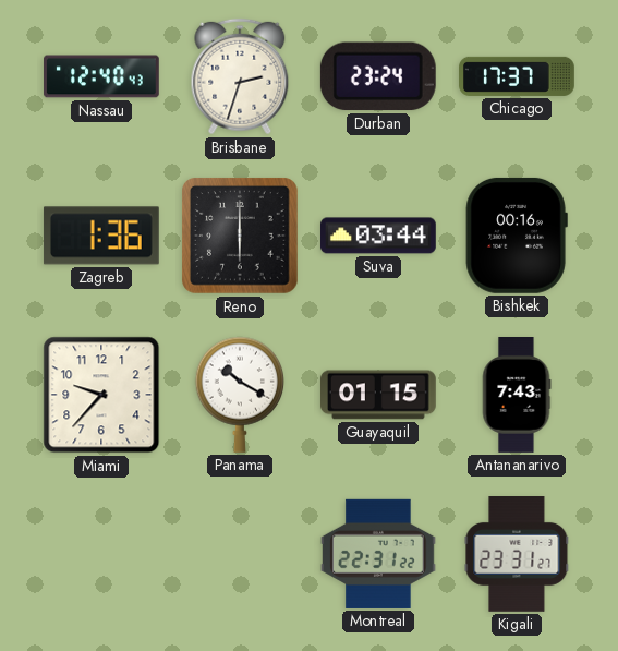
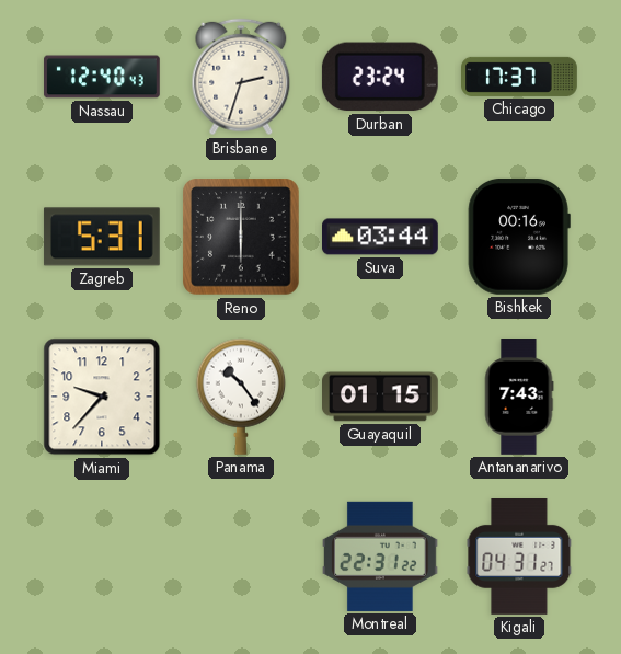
Zagreb: 1:36 -> 5:31
Panama: 10:20 -> 10:24
Kigali: 23:31 -> 04:31
